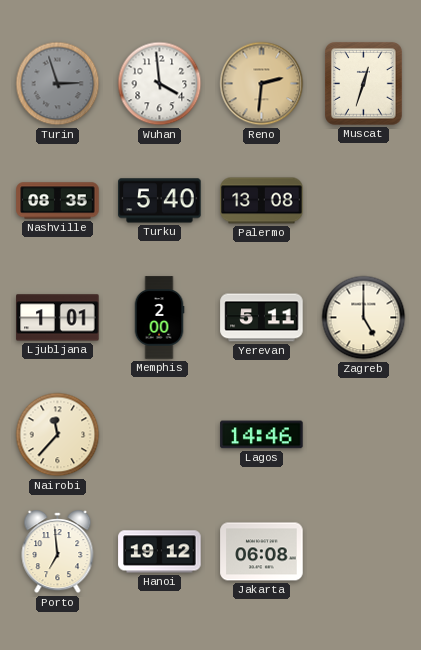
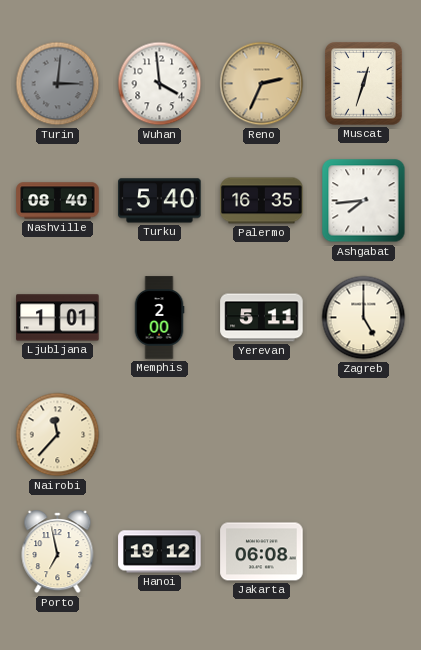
Turin: 2:57 -> 3:01
Reno: 2:31 -> 2:34
Nashville: 08:35 -> 08:40
Palermo: 13:08 -> 16:35
Ashgabat: none -> 7:44
Lagos: 14:46 -> none
Porto: 6:59 -> 6:58
